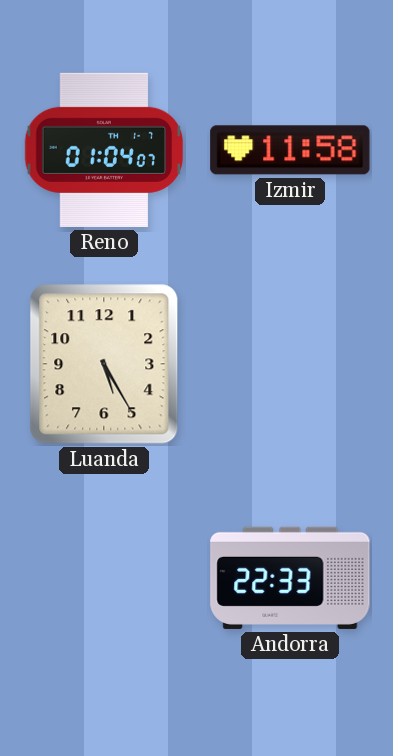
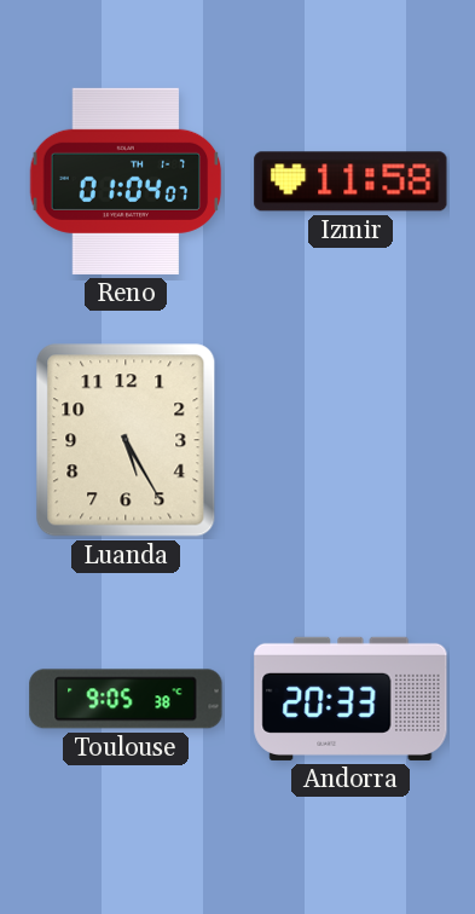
Toulouse: none -> 9:05
Andorra: 22:33 -> 20:33
